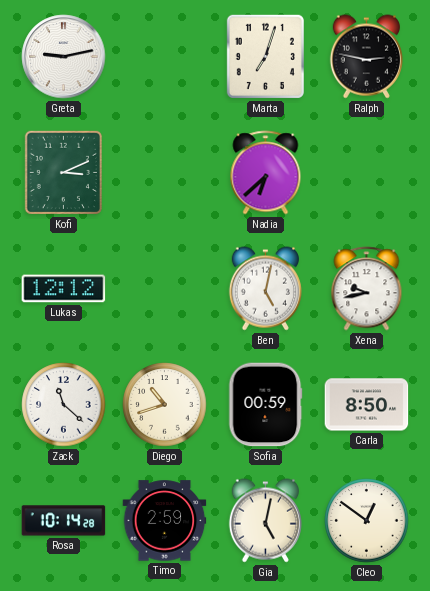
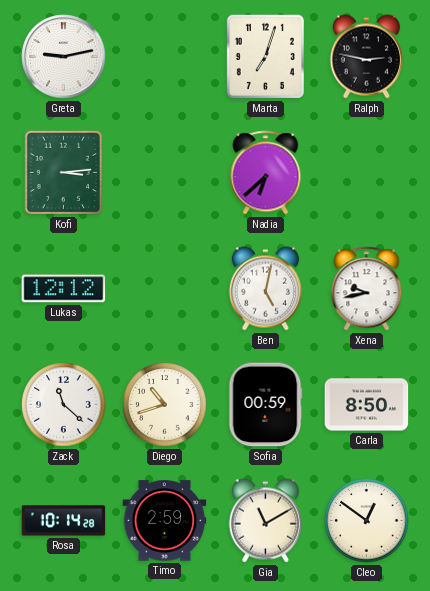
Kofi: 3:11 -> 3:14
Gia: 5:02 -> 11:10
